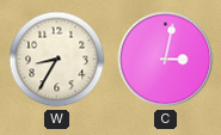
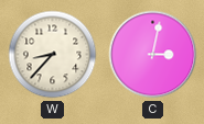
W: 8:35 -> 8:37
